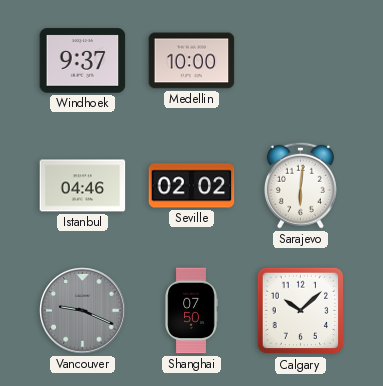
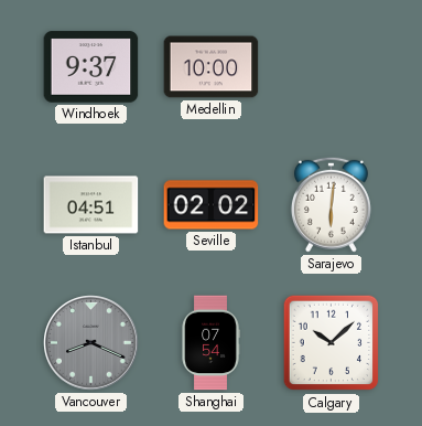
Istanbul: 04:46 -> 04:51
Vancouver: 9:19 -> 8:19
Shanghai: 07:50 -> 07:54
